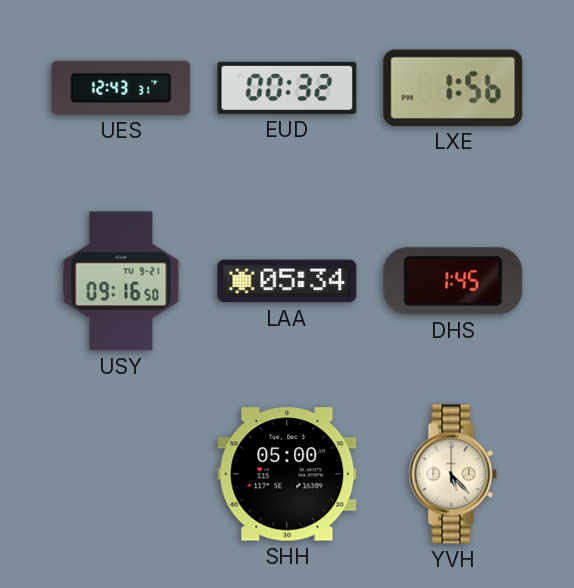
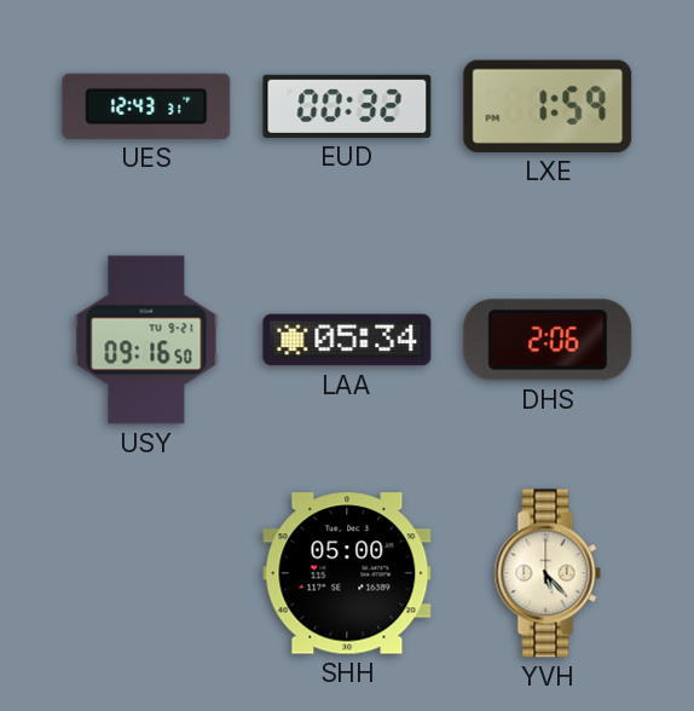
LXE: 1:56 -> 1:59
DHS: 1:45 -> 2:06
